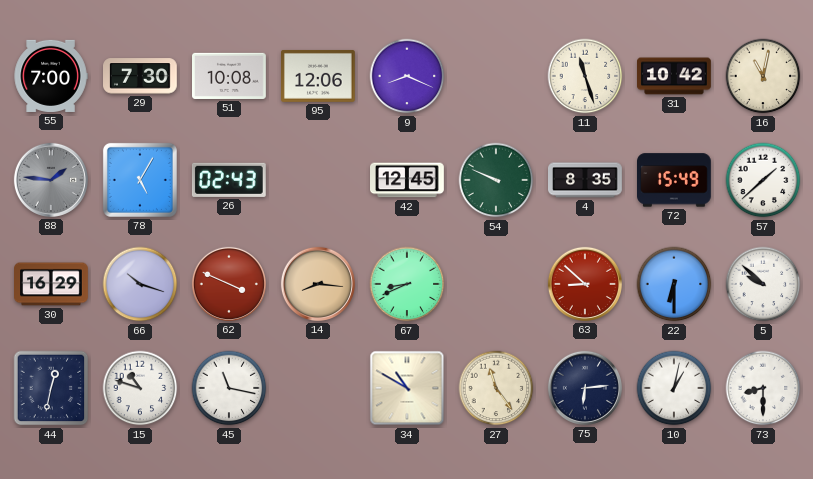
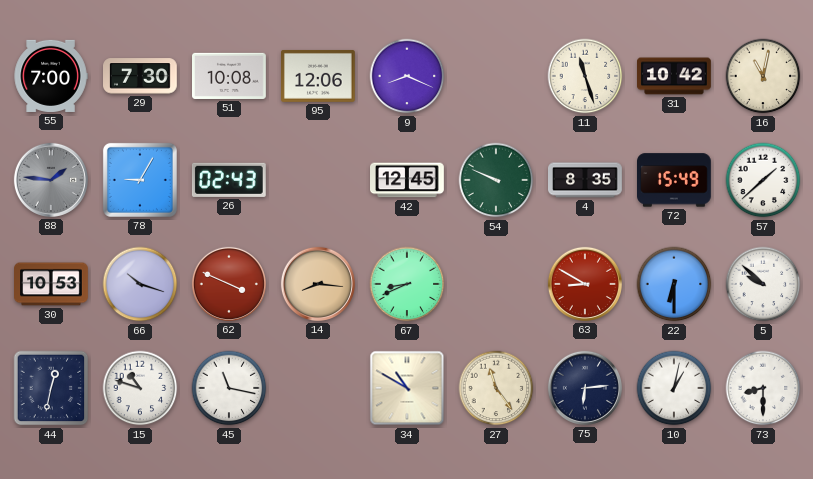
78: 5:05 -> 9:05
30: 16:29 -> 10:53
63: 8:52 -> 8:50
